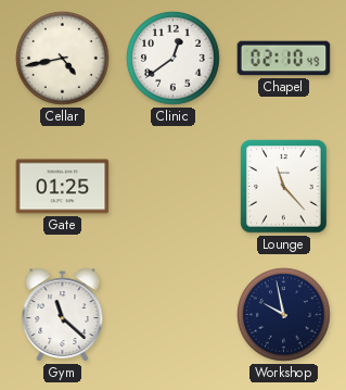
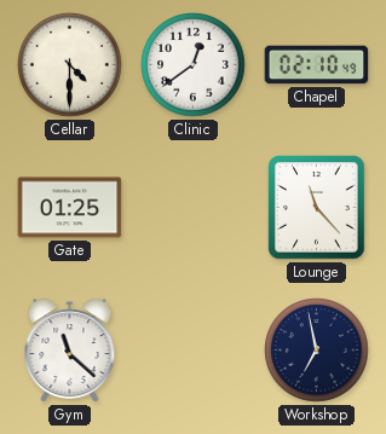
Cellar: 4:43 -> 4:30
Workshop: 9:58 -> 6:58
